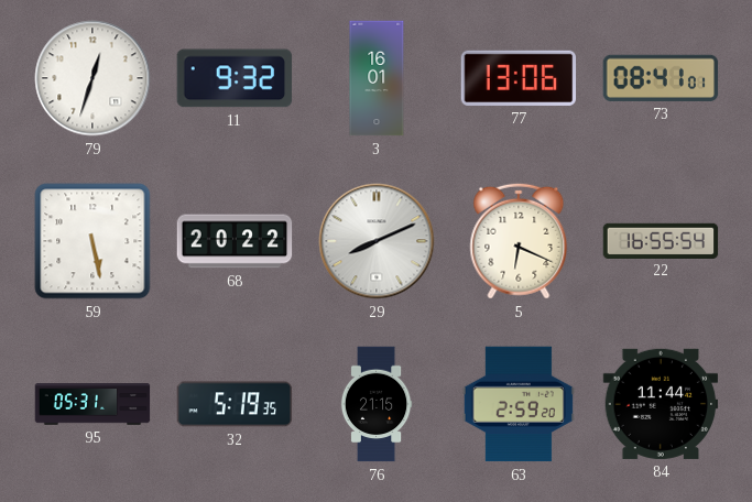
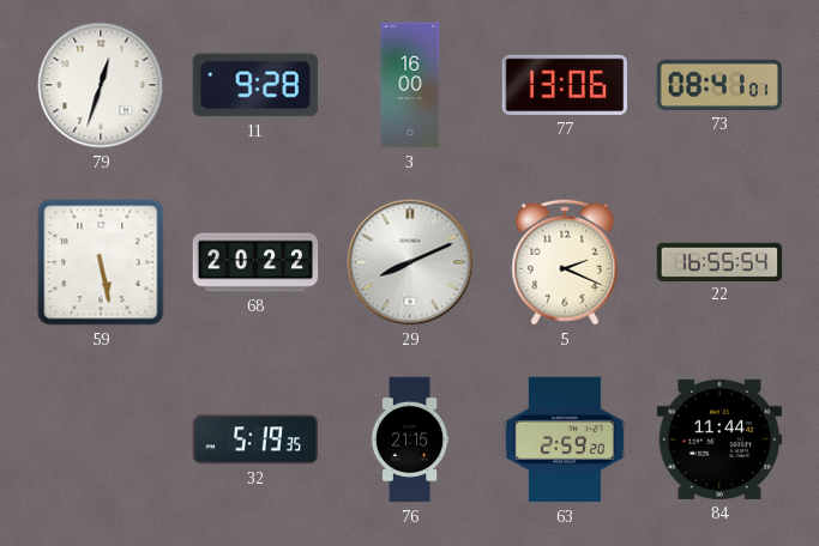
11: 9:32 -> 9:28
3: 16:01 -> 16:00
5: 6:19 -> 2:19
95: 05:31 -> none
